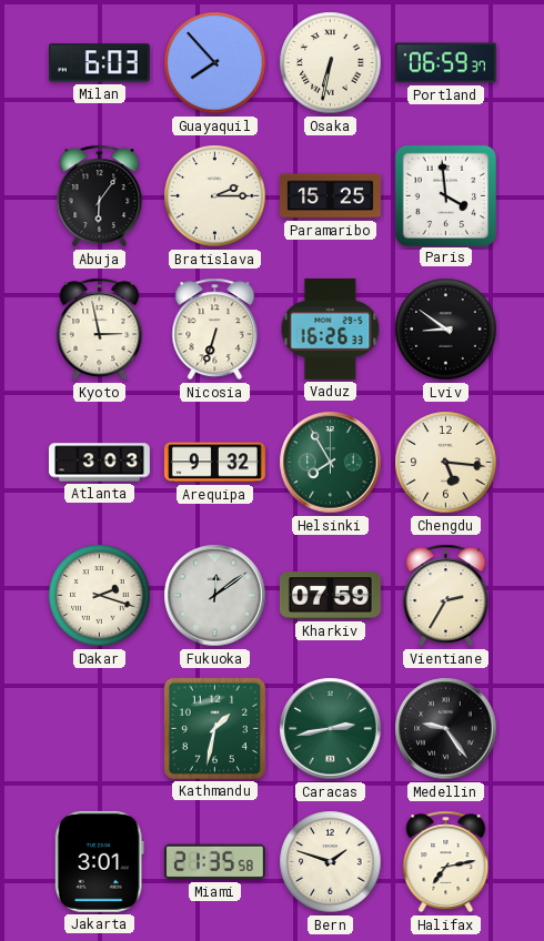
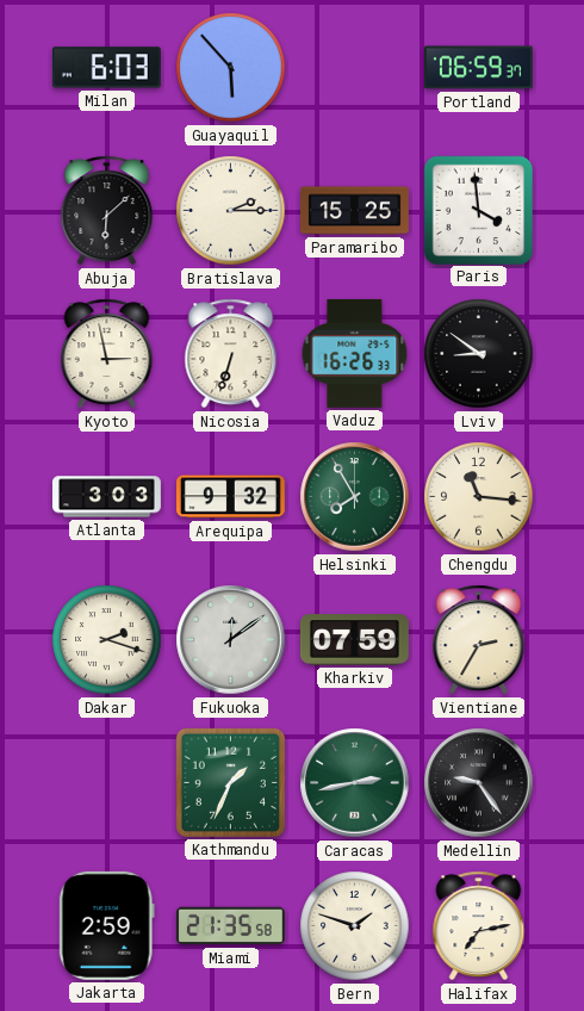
Guayaquil: 7:53 -> 5:53
Osaka: 6:32 -> none
Abuja: 6:06 -> 6:08
Chengdu: 5:16 -> 11:16
Kathmandu: 1:32 -> 1:34
Jakarta: 3:01 -> 2:59
